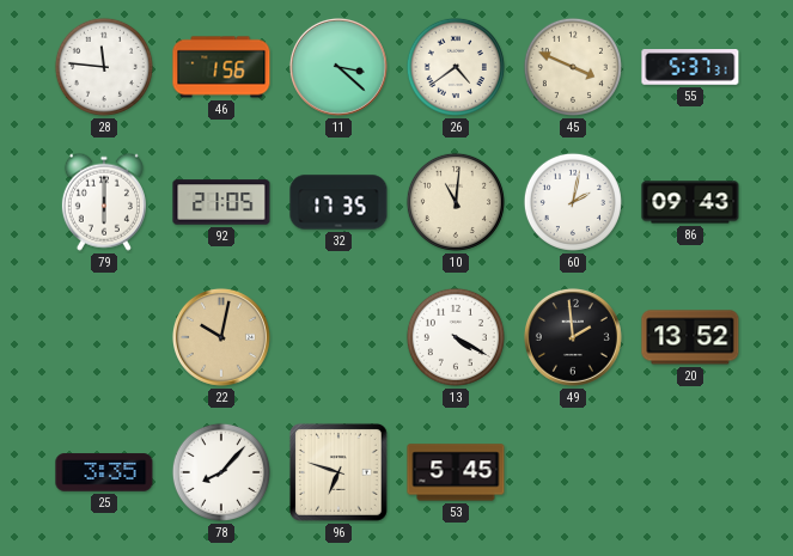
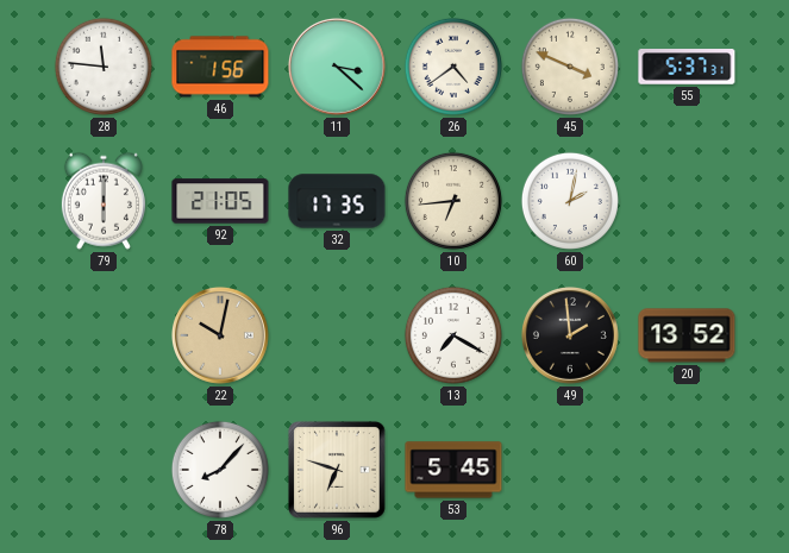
10: 11:01 -> 6:44
86: 09:43 -> none
13: 4:20 -> 7:20
25: 3:35 -> none
